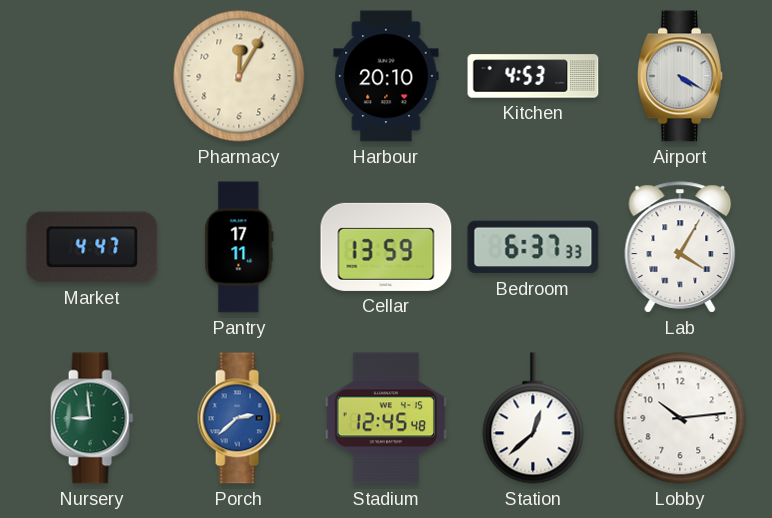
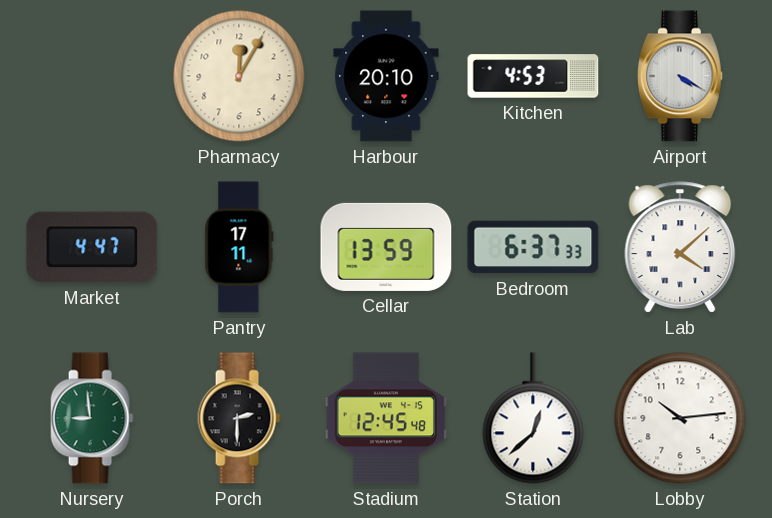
Lab: 4:05 -> 4:08
Porch: 2:38 -> 2:30
Porch dial: blue -> black
